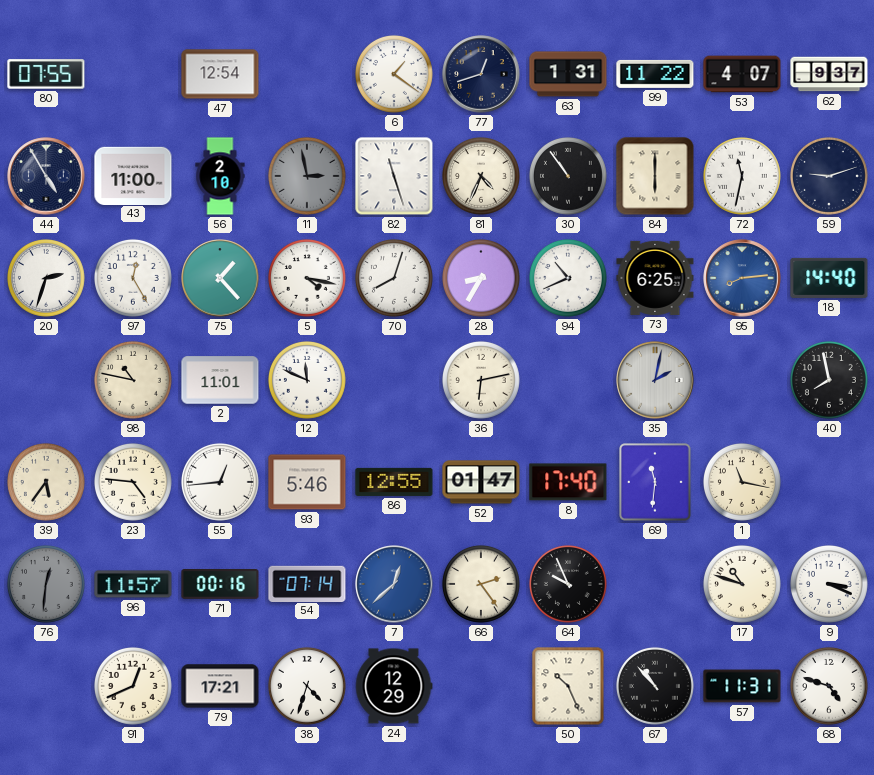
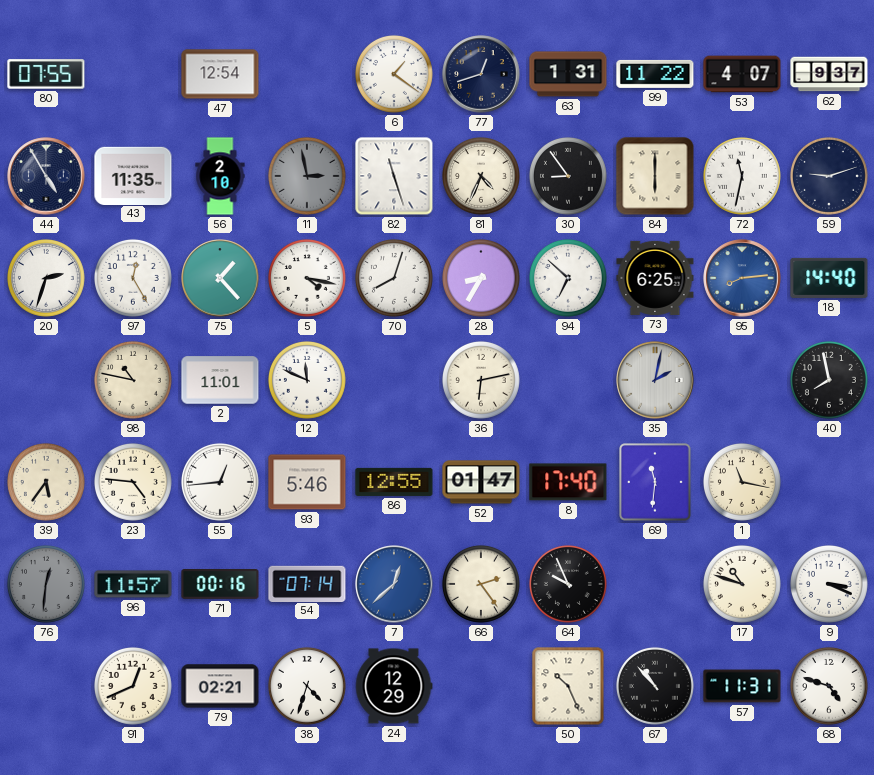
43: 11:00 -> 11:35
30: 10:54 -> 8:54
94: 10:41 -> 6:52
79: 17:21 -> 02:21
